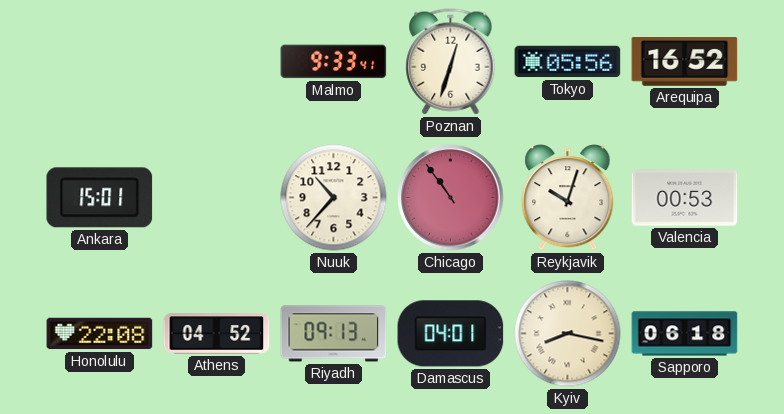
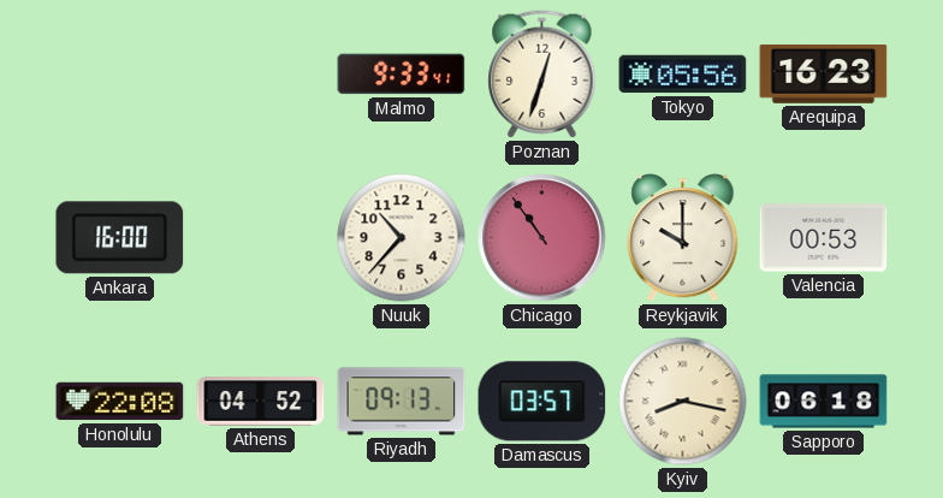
Arequipa: 16:52 -> 16:23
Ankara: 15:01 -> 16:00
Reykjavik: 10:03 -> 10:00
Damascus: 04:01 -> 03:57
